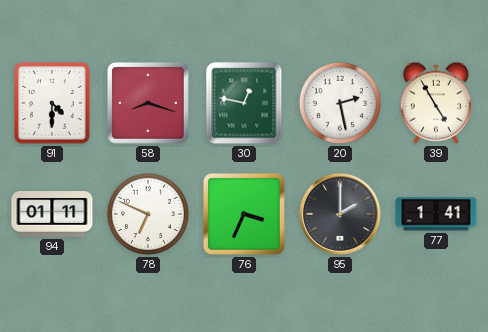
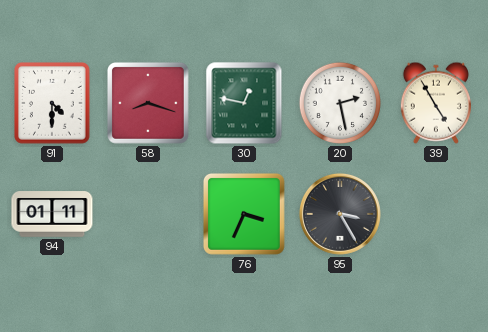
78: 6:49 -> none
95: 2:00 -> 3:25
77: 1:41 -> none
